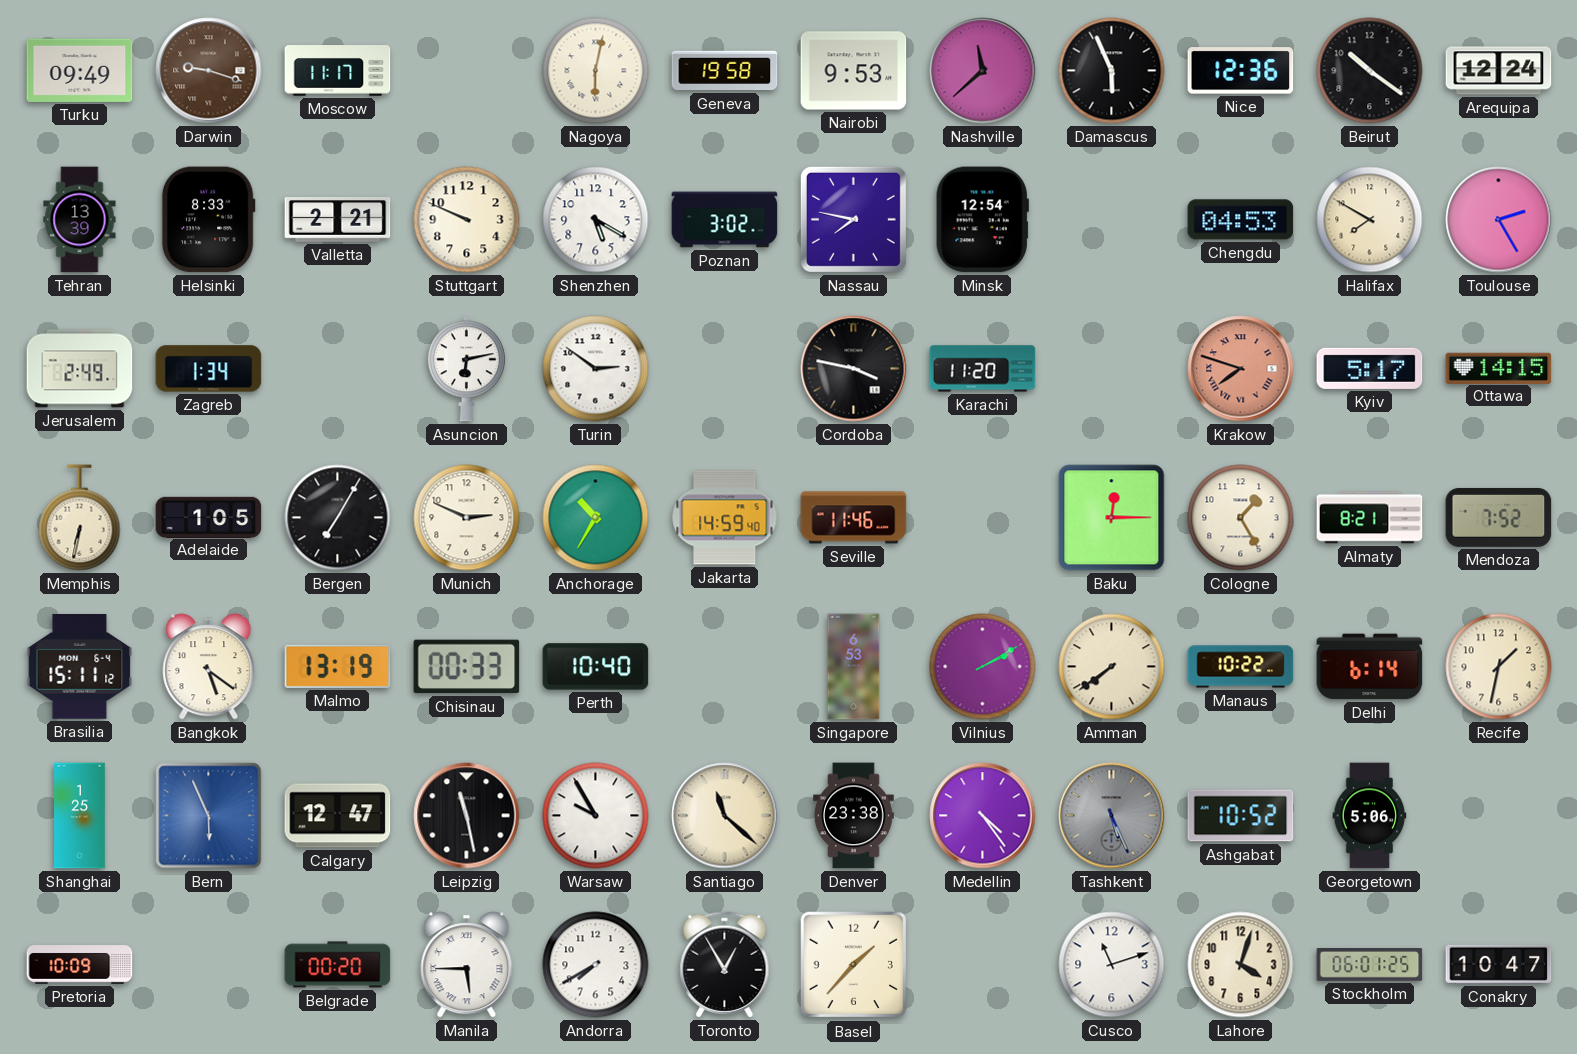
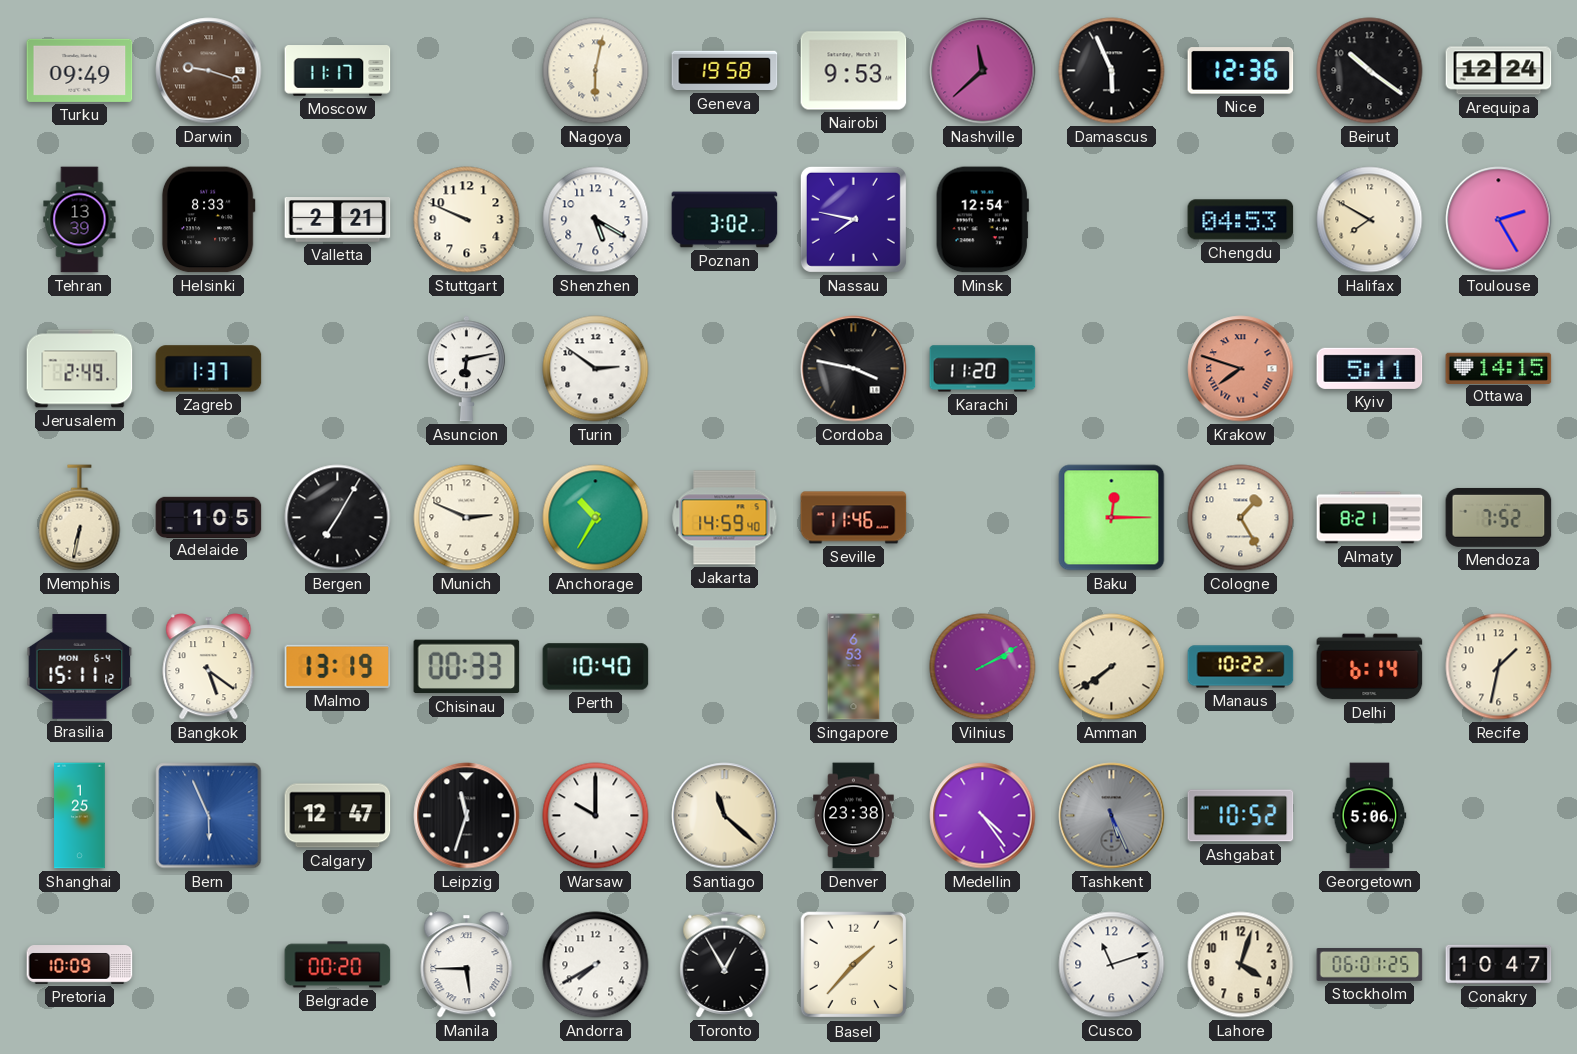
Zagreb: 1:34 -> 1:37
Kyiv: 5:17 -> 5:11
Leipzig: 11:28 -> 11:33
Warsaw: 9:55 -> 10:00
